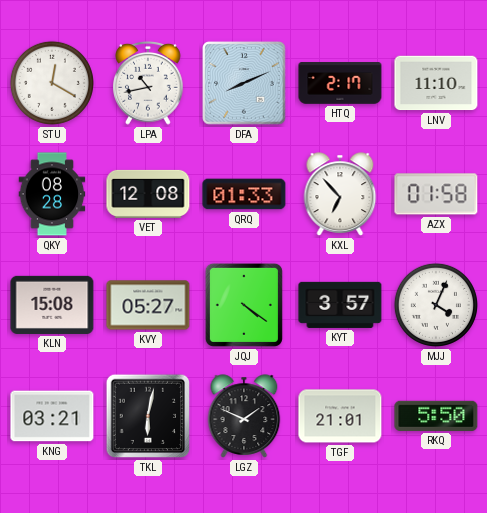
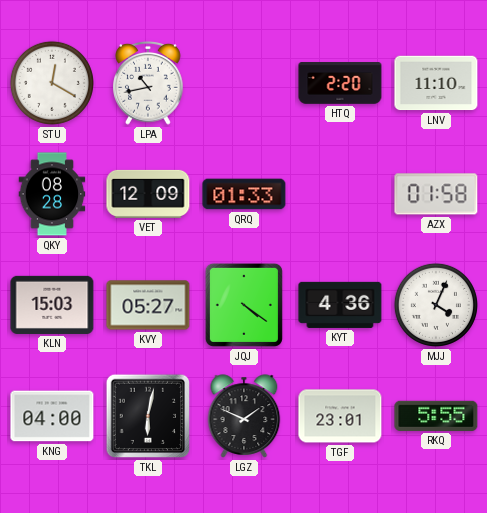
DFA: 8:11 -> none
HTQ: 2:17 -> 2:20
VET: 12:08 -> 12:09
KXL: 6:53 -> none
KLN: 15:08 -> 15:03
KYT: 3:57 -> 4:36
KNG: 03:21 -> 04:00
TGF: 21:01 -> 23:01
RKQ: 5:50 -> 5:55
